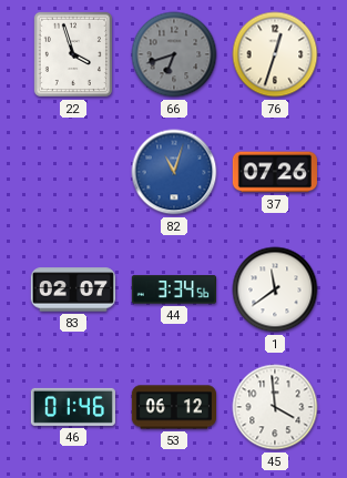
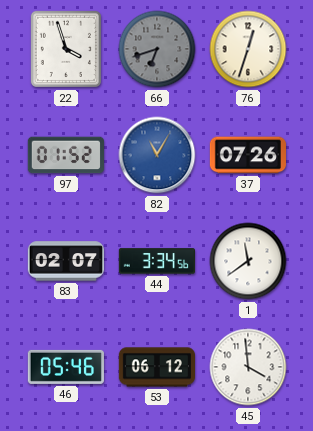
97: none -> 01:52
82: 11:03 -> 11:05
46: 01:46 -> 05:46
